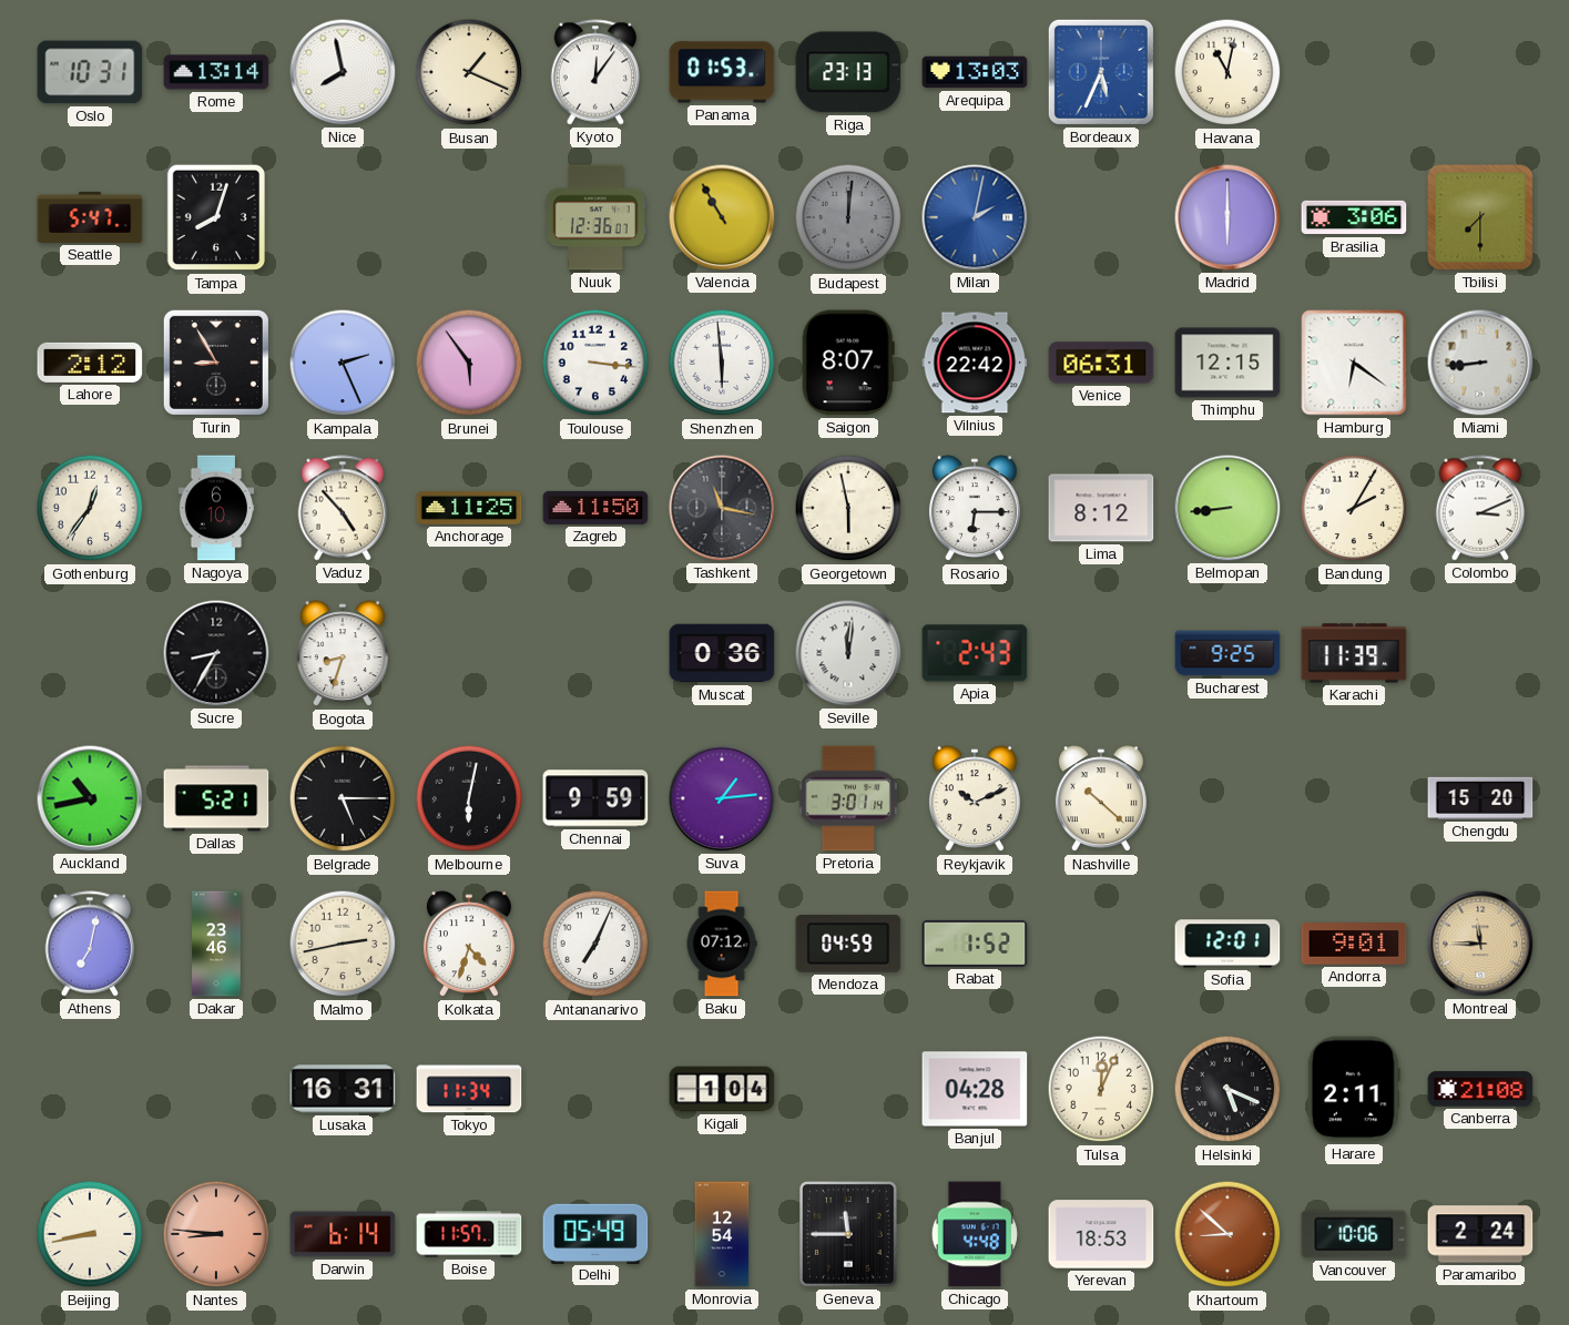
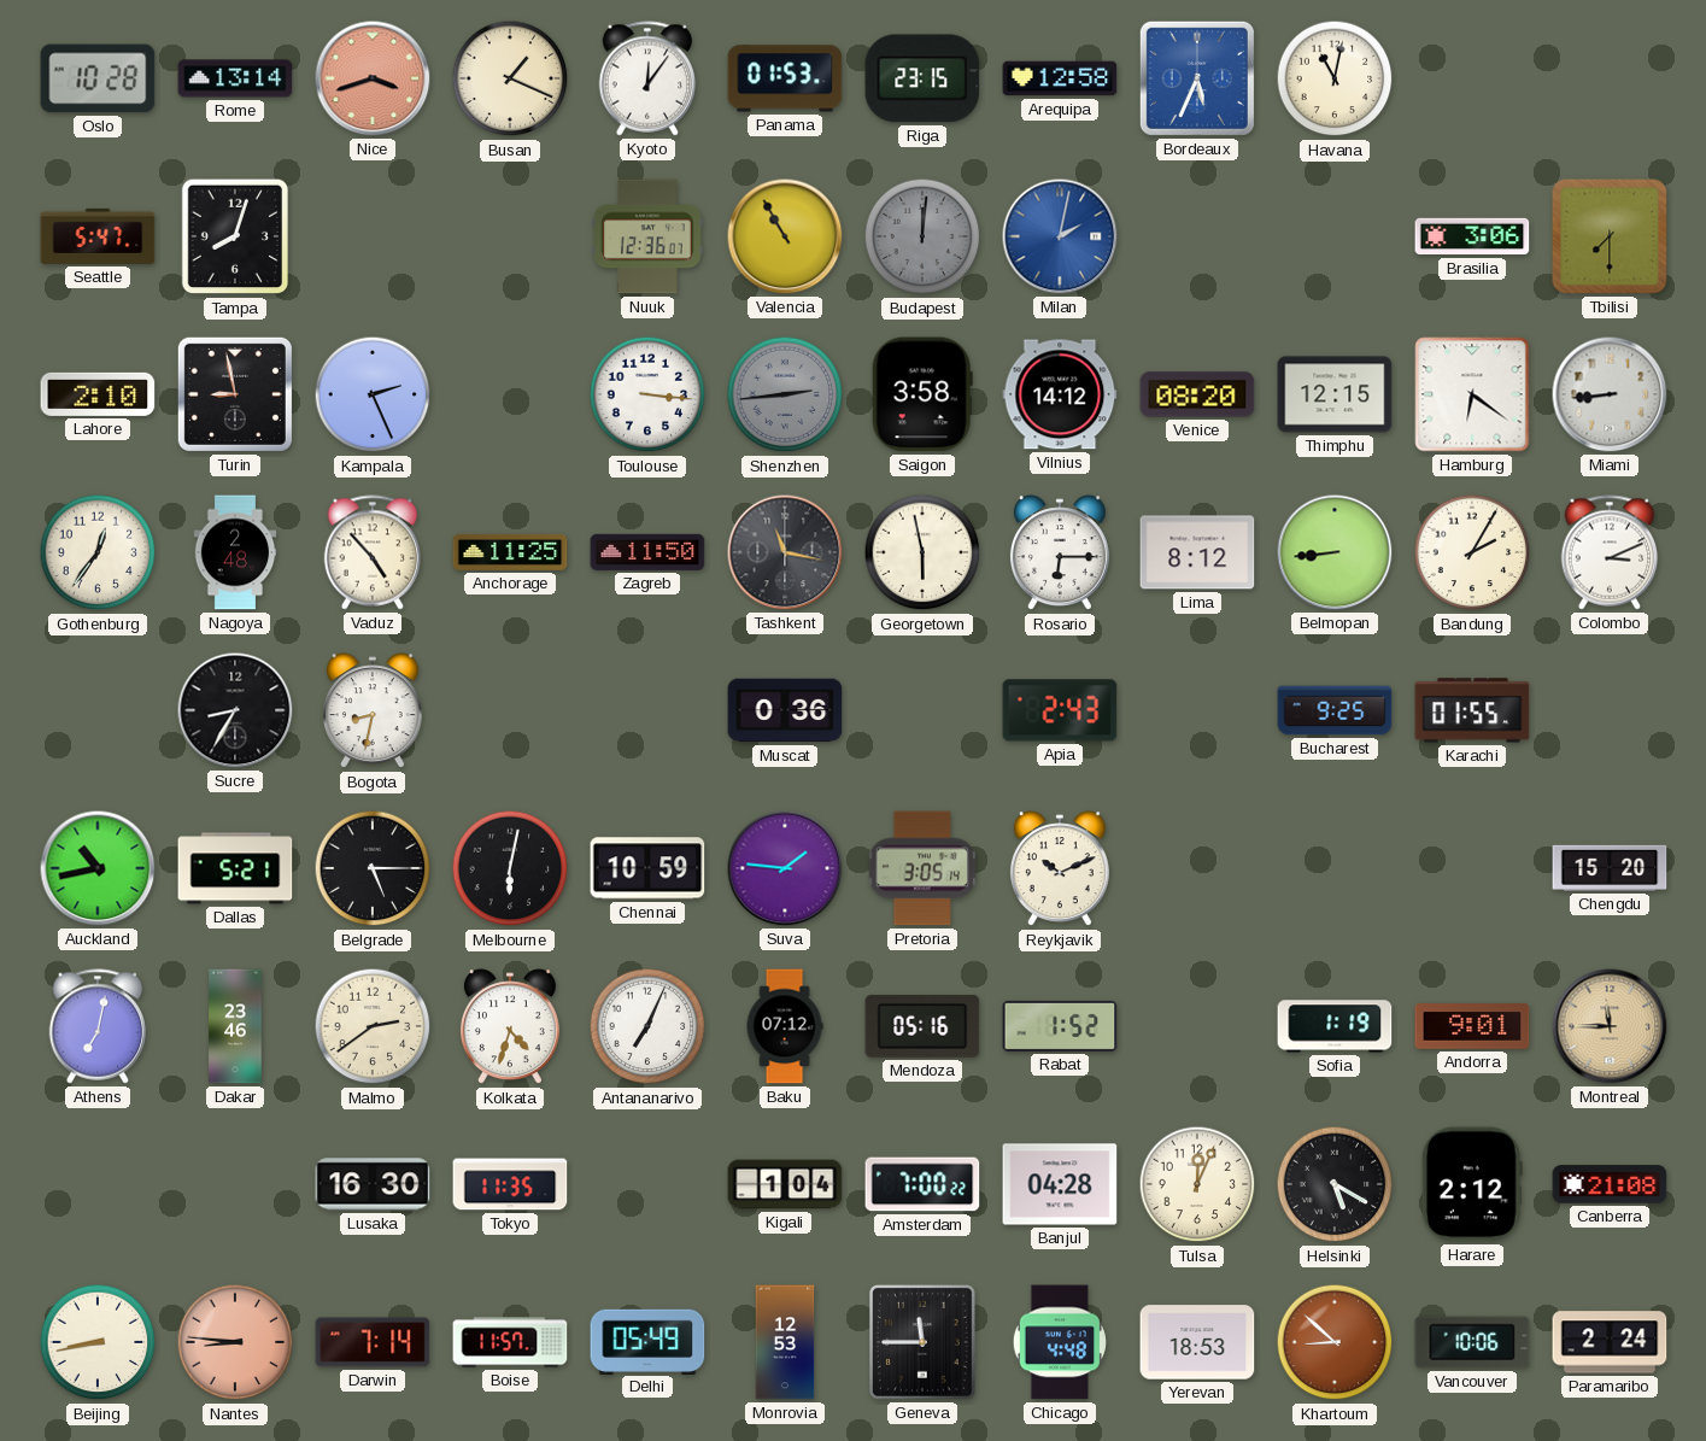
Oslo: 10:31 -> 10:28
Nice: 7:58 -> 3:42
Nice dial: white -> salmon
Riga: 23:13 -> 23:15
Arequipa: 13:03 -> 12:58
Madrid: 6:00 -> none
Lahore: 2:12 -> 2:10
Turin: 8:55 -> 8:58
Brunei: 5:54 -> none
Shenzhen: 5:59 -> 2:44
Shenzhen dial: white -> grey
Saigon: 8:07 -> 3:58
Vilnius: 22:42 -> 14:12
Venice: 06:31 -> 08:20
Nagoya: 6:10 -> 2:48
Bogota: 8:33 -> 8:32
Seville: 12:01 -> none
Karachi: 11:39 -> 01:55
Chennai: 9:59 -> 10:59
Suva: 1:14 -> 1:46
Pretoria: 3:01 -> 3:05
Nashville: 10:22 -> none
Malmo: 2:43 -> 2:39
Mendoza: 04:59 -> 05:16
Sofia: 12:01 -> 1:19
Lusaka: 16:31 -> 16:30
Tokyo: 11:34 -> 11:35
Amsterdam: none -> 7:00
Helsinki: 5:19 -> 5:20
Harare: 2:11 -> 2:12
Darwin: 6:14 -> 7:14
Monrovia: 12:54 -> 12:53
